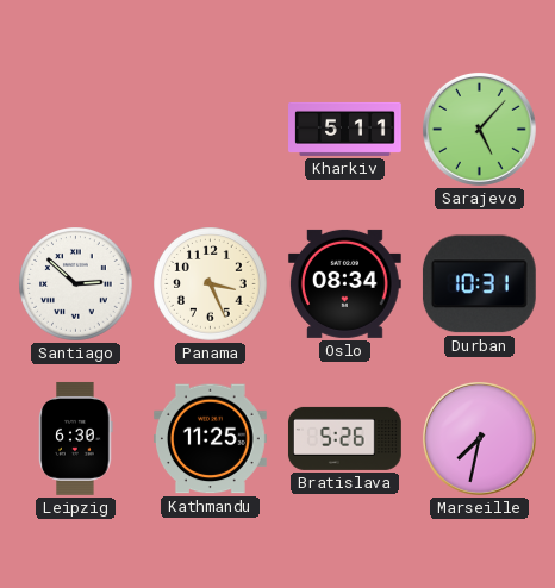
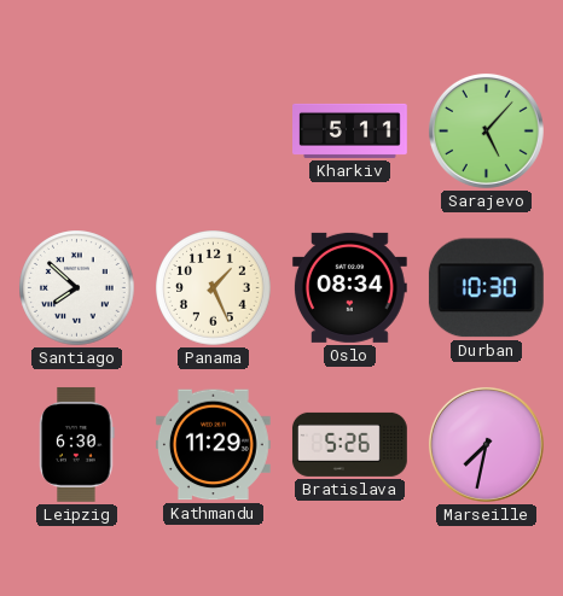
Santiago: 2:52 -> 7:52
Panama: 3:26 -> 1:26
Durban: 10:31 -> 10:30
Kathmandu: 11:25 -> 11:29
